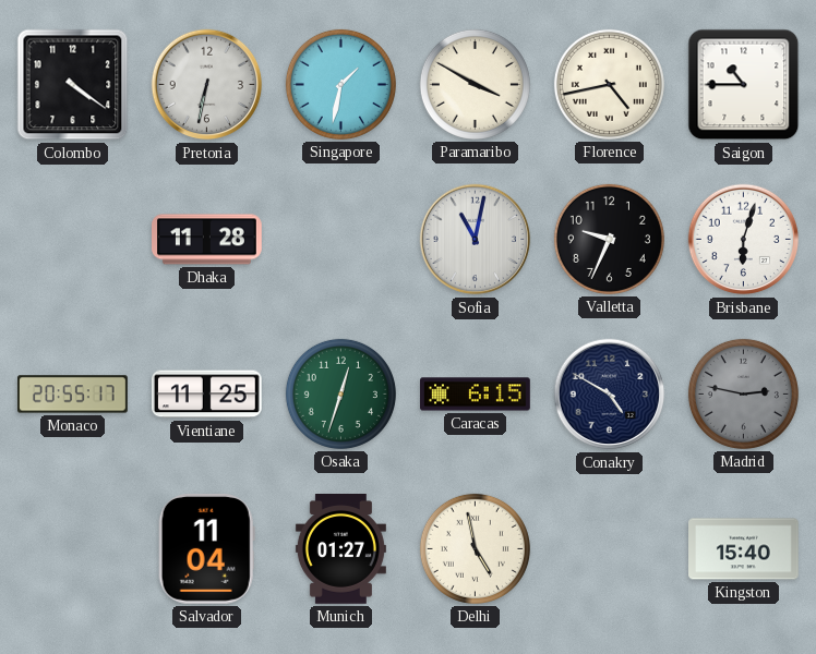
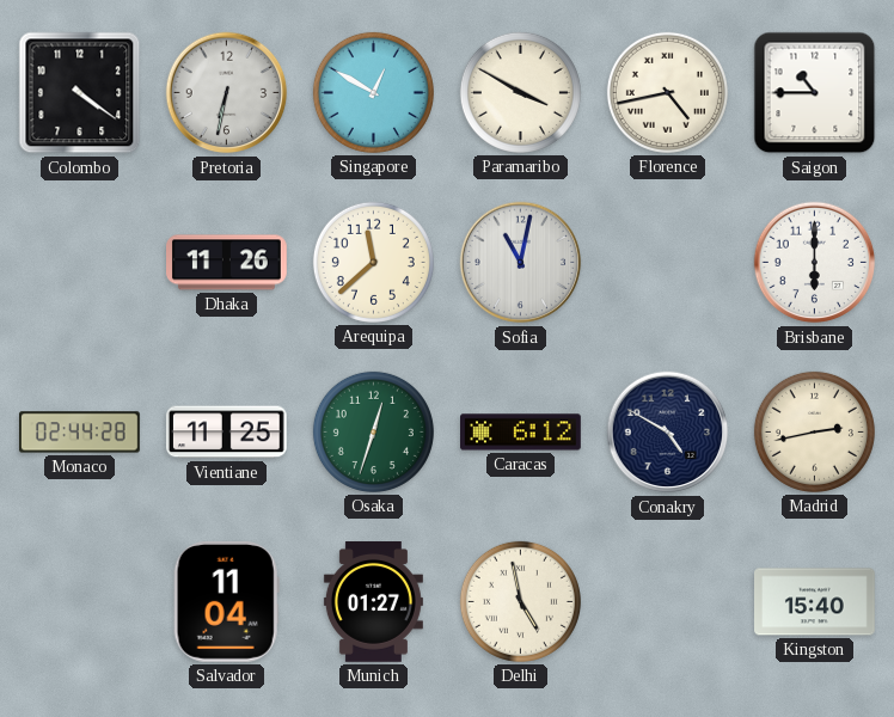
Singapore: 1:32 -> 12:50
Dhaka: 11:28 -> 11:26
Arequipa: none -> 11:38
Valletta: 9:34 -> none
Brisbane: 6:03 -> 6:00
Monaco: 20:55 -> 02:44
Caracas: 6:15 -> 6:12
Madrid: 2:47 -> 2:43
Madrid dial: grey -> cream
